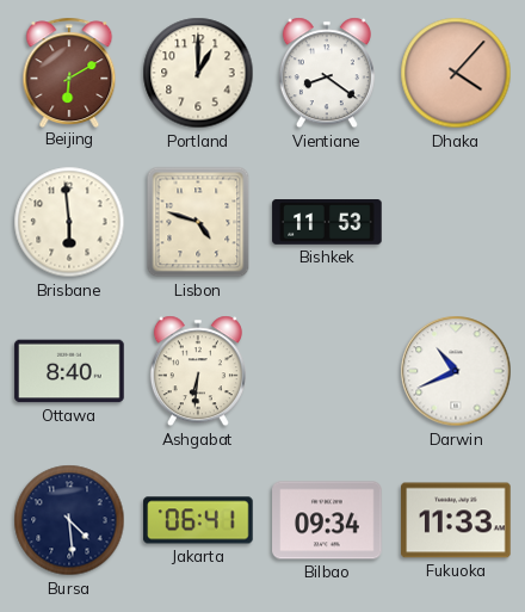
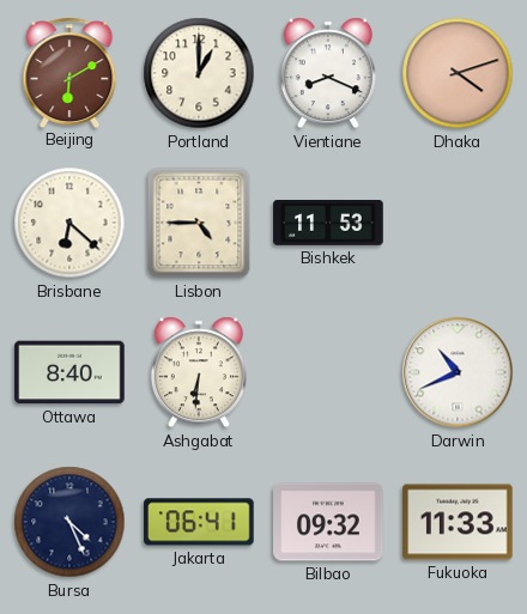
Vientiane: 8:21 -> 8:19
Dhaka: 4:07 -> 4:12
Brisbane: 5:59 -> 6:22
Lisbon: 4:48 -> 4:45
Bursa: 4:29 -> 4:26
Bilbao: 09:34 -> 09:32
